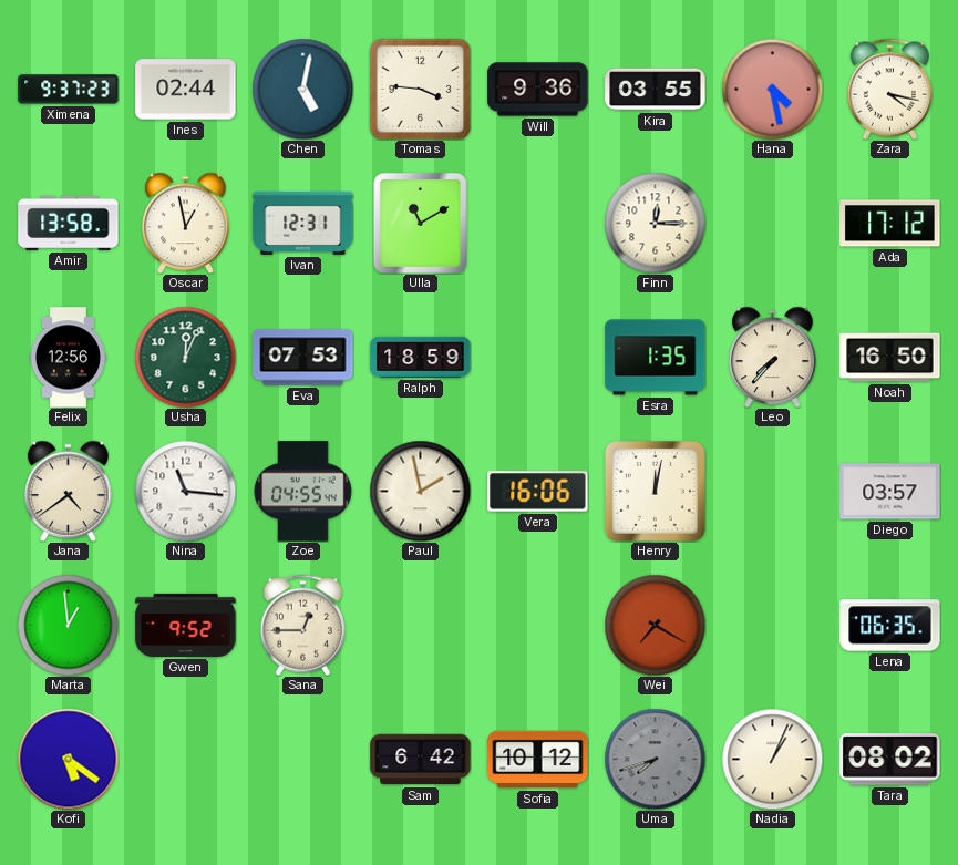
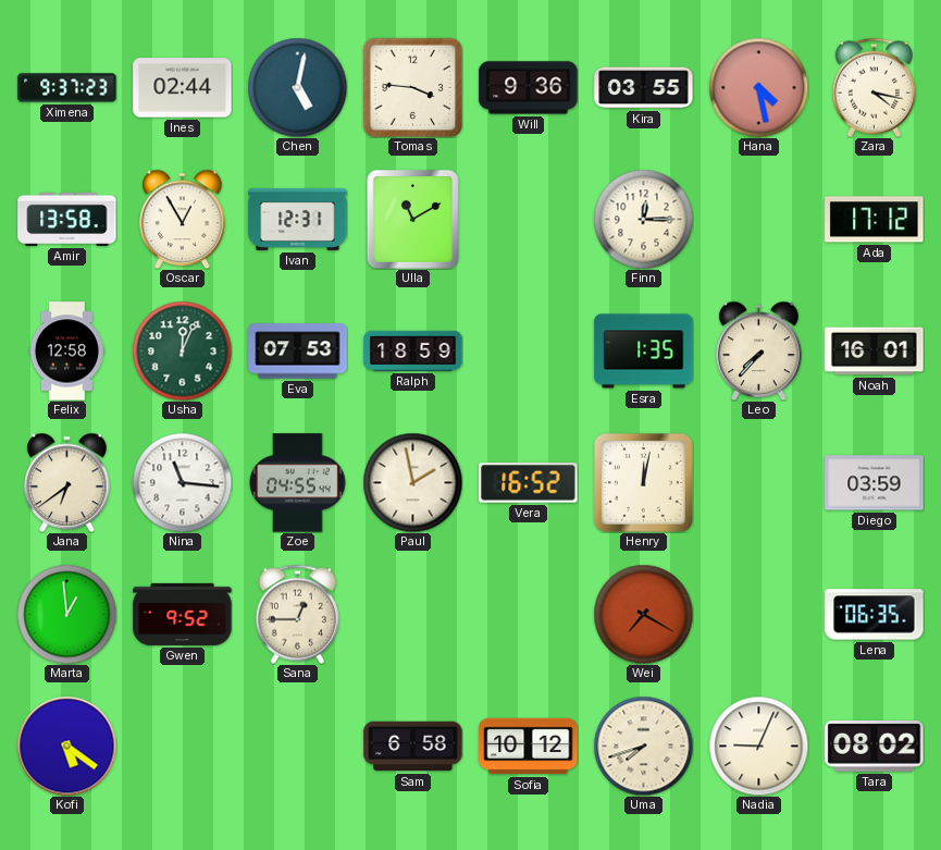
Oscar: 12:58 -> 12:55
Felix: 12:56 -> 12:58
Noah: 16:50 -> 16:01
Jana: 4:39 -> 6:39
Vera: 16:06 -> 16:52
Diego: 03:57 -> 03:59
Sam: 6:42 -> 6:58
Uma dial: grey -> cream
Nadia: 1:04 -> 9:04
